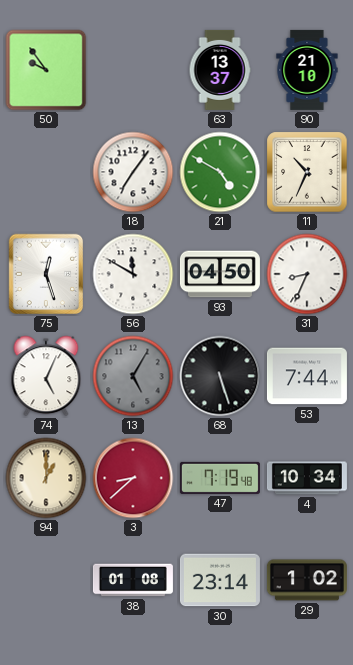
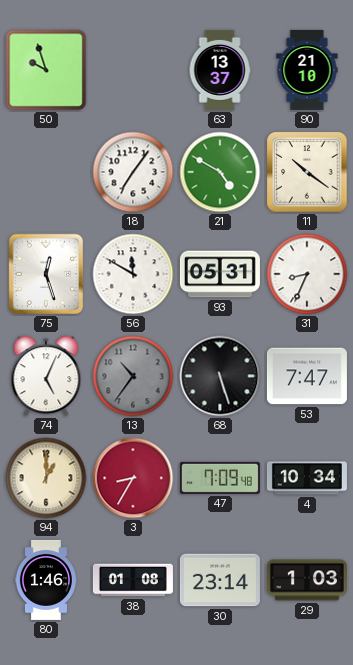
50: 9:54 -> 9:57
11: 10:34 -> 10:21
93: 04:50 -> 05:31
13: 5:05 -> 10:36
53: 7:44 -> 7:47
3: 8:38 -> 8:35
47: 7:19 -> 7:09
80: none -> 1:46
29: 1:02 -> 1:03
